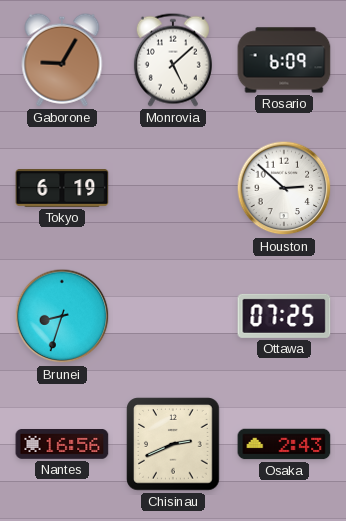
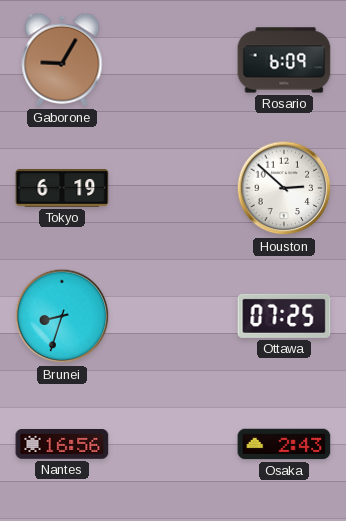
Monrovia: 5:08 -> none
Chisinau: 2:41 -> none
